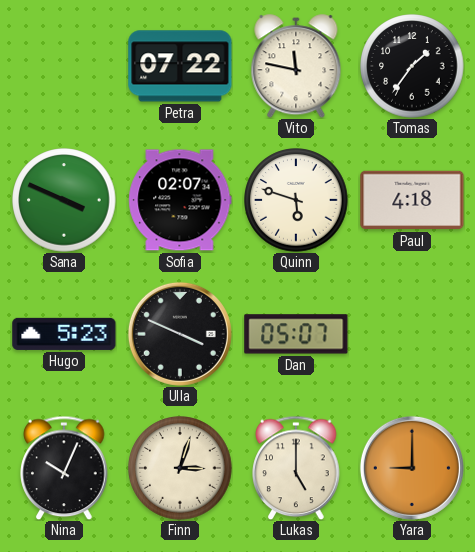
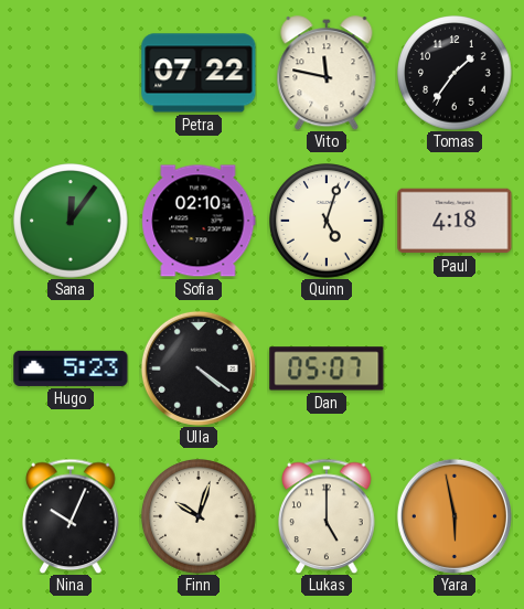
Sana: 3:49 -> 12:06
Sofia: 02:07 -> 02:10
Quinn: 5:48 -> 5:03
Ulla: 3:49 -> 4:21
Finn: 3:03 -> 10:03
Yara: 9:00 -> 5:58
